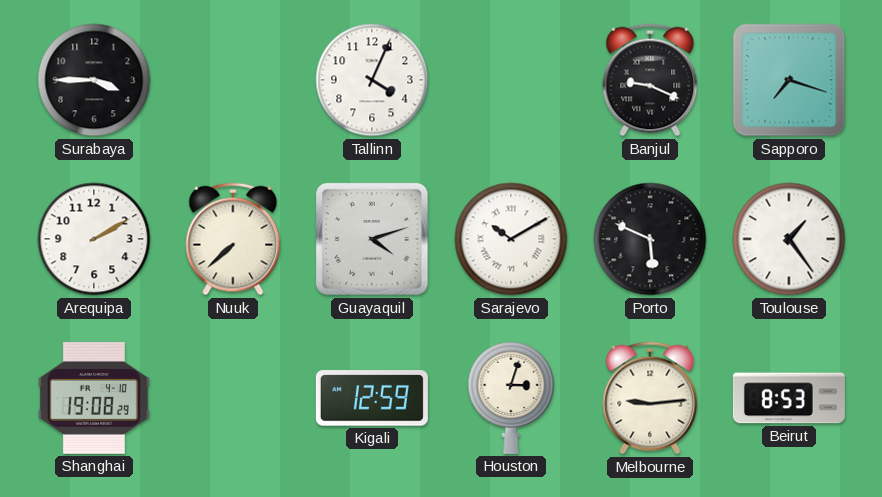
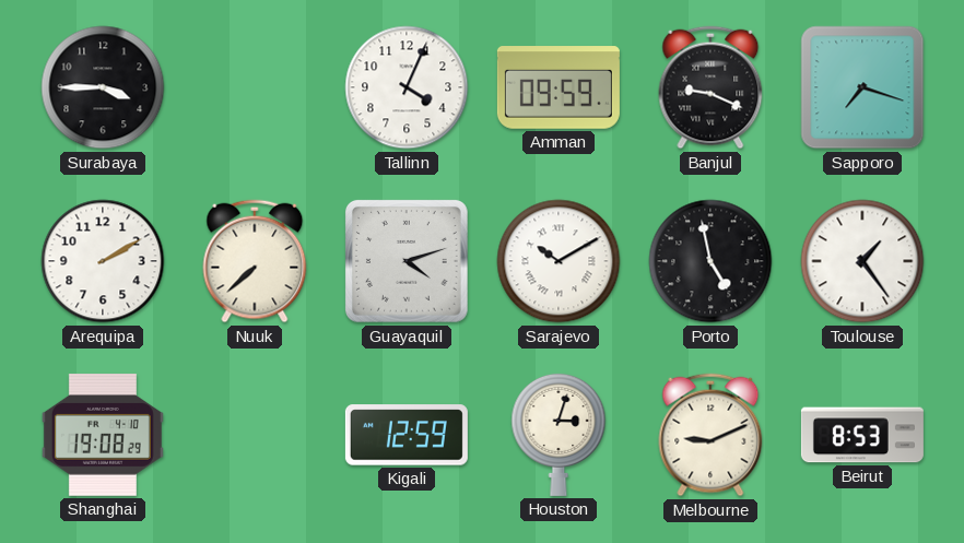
Amman: none -> 09:59
Porto: 5:49 -> 4:58
Melbourne: 9:14 -> 9:11
